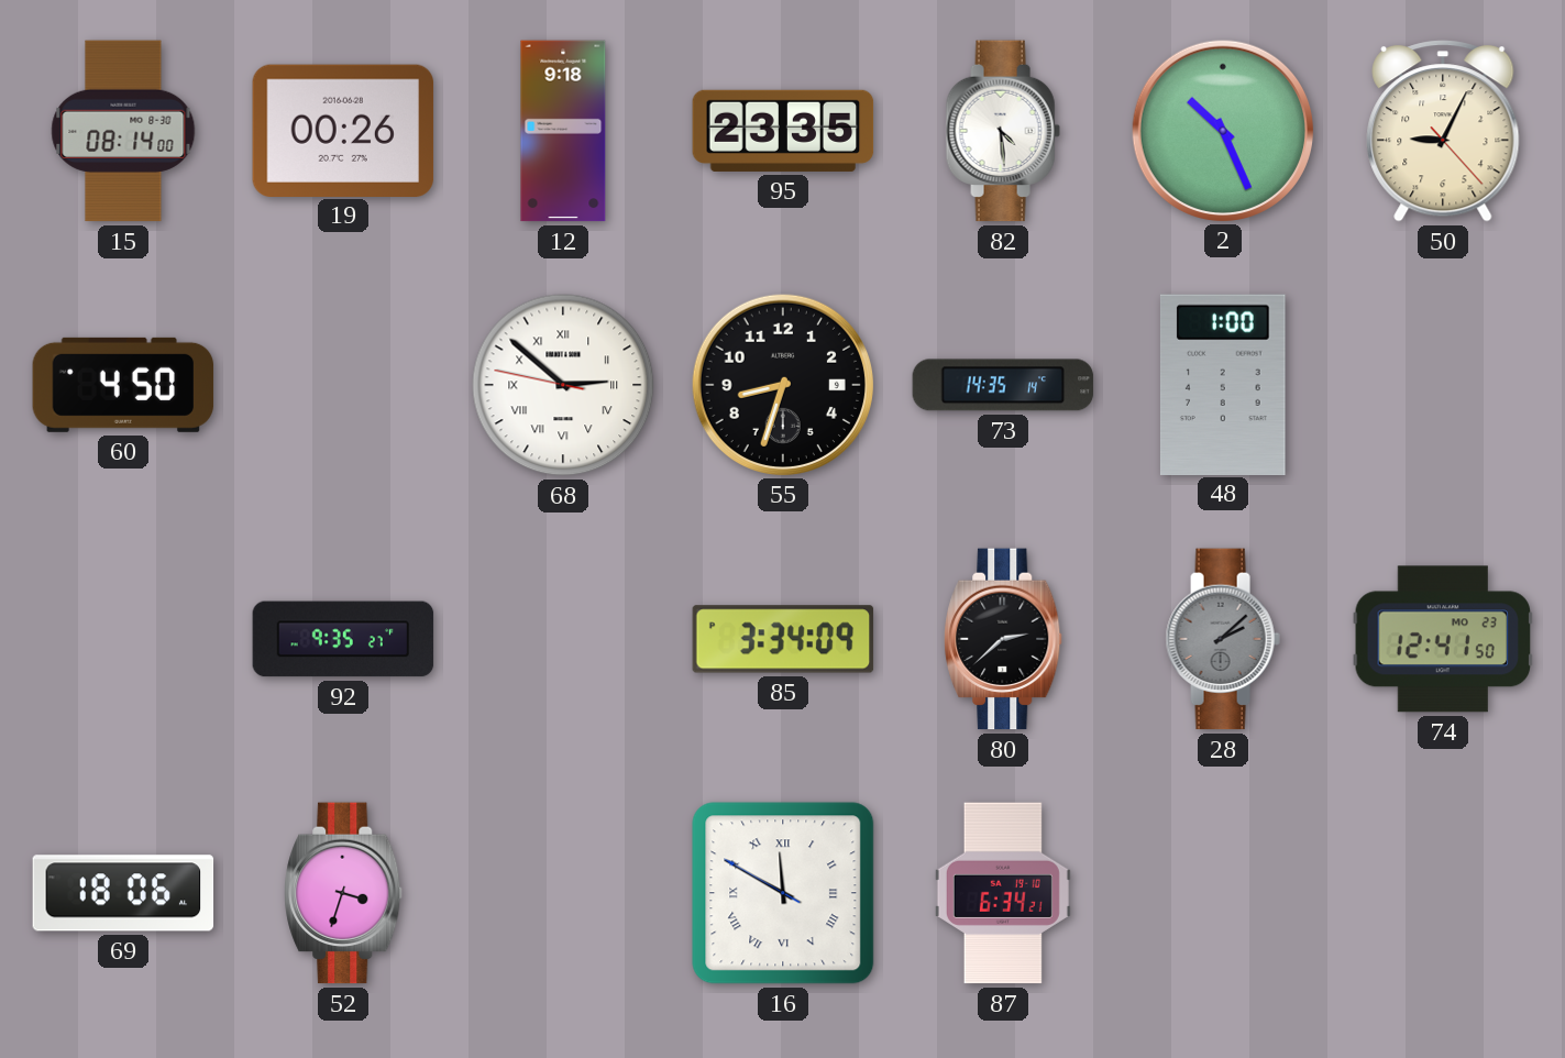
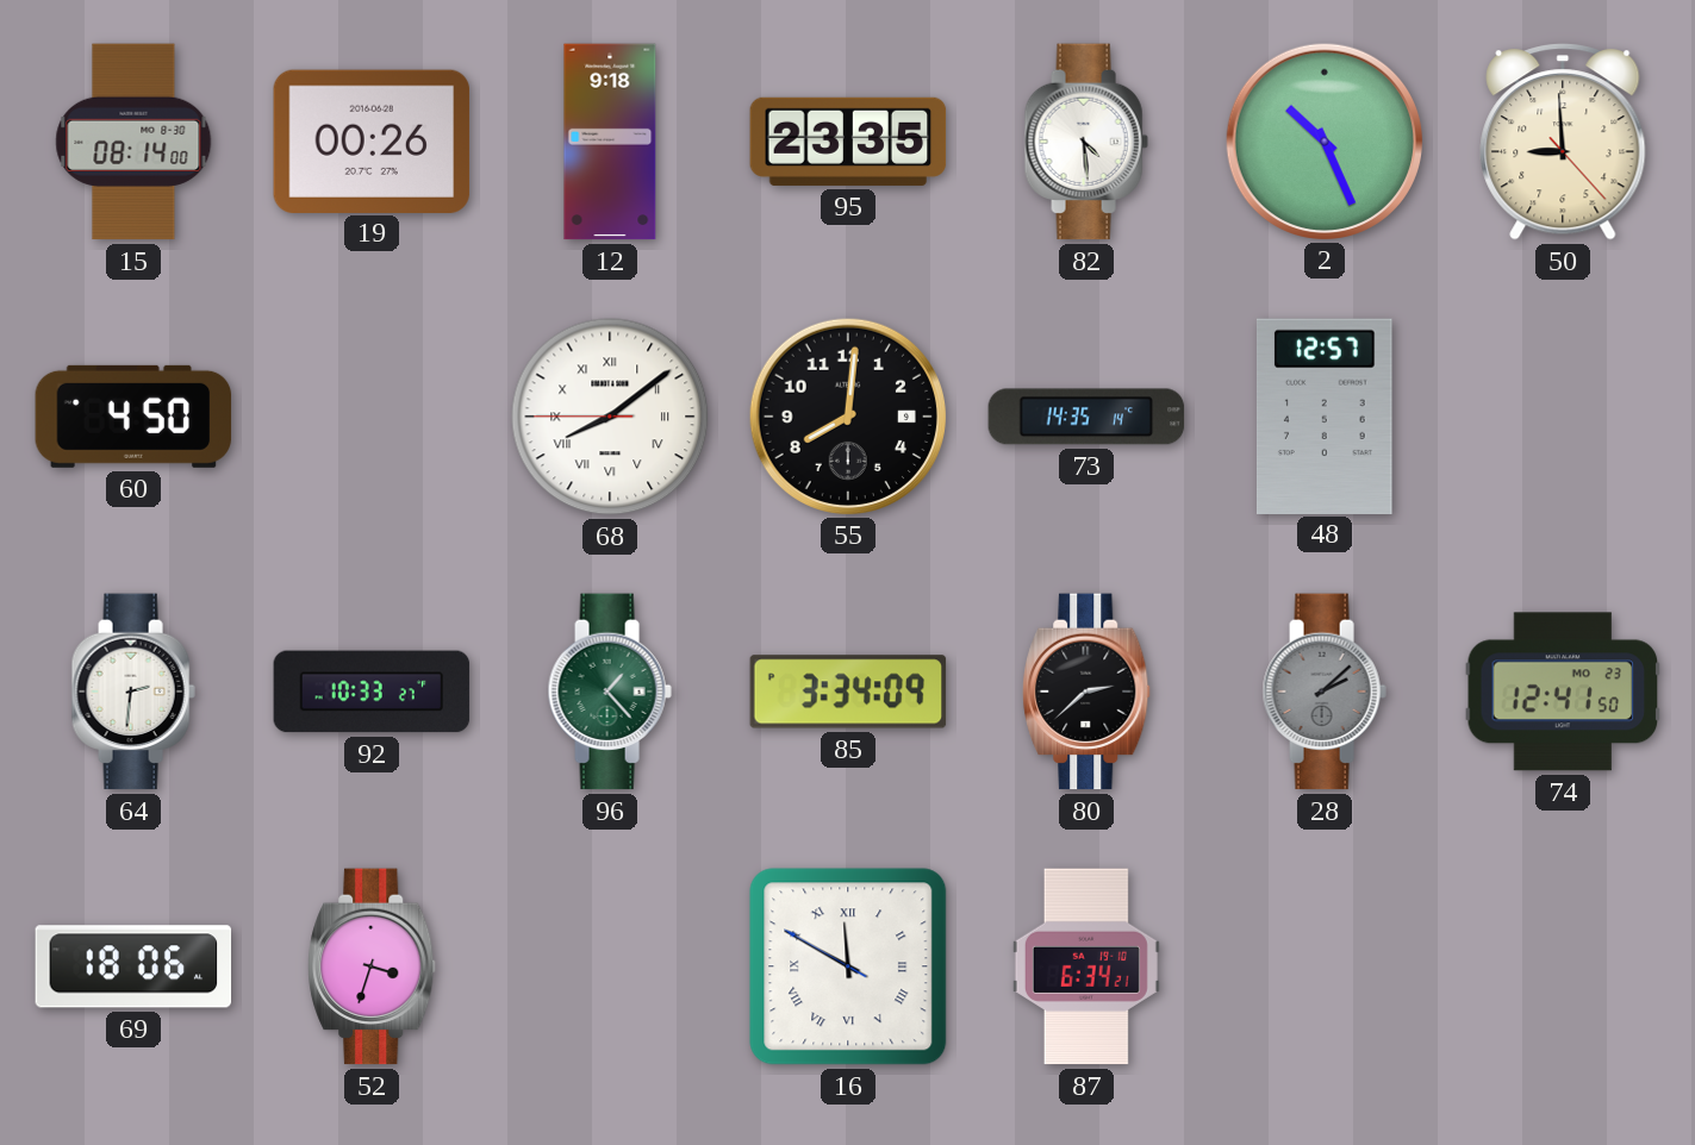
50: 9:04 -> 8:59
68: 2:51 -> 8:08
55: 8:33 -> 8:01
48: 1:00 -> 12:57
64: none -> 2:31
92: 9:35 -> 10:33
96: none -> 1:23
